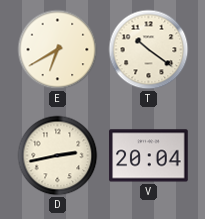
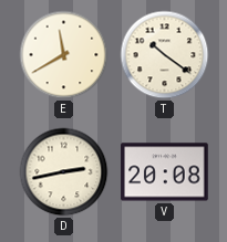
E: 6:40 -> 11:40
V: 20:04 -> 20:08
